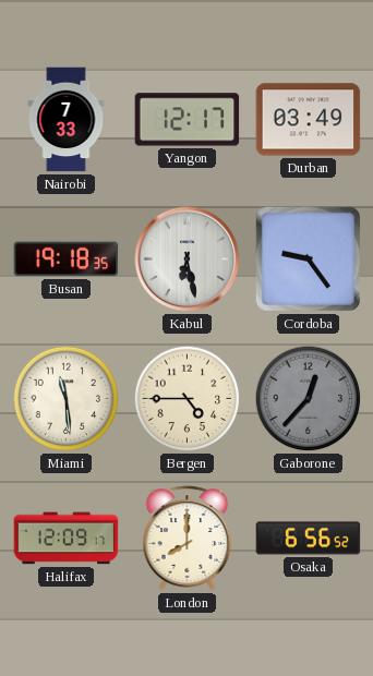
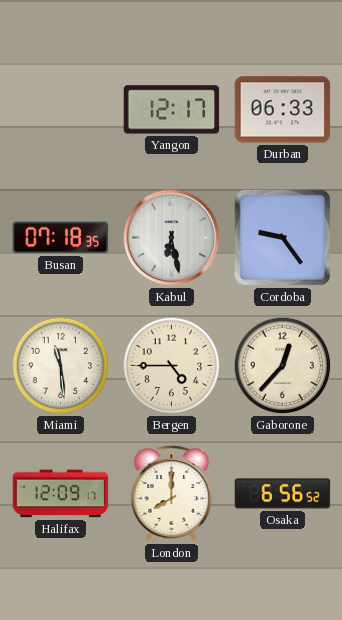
Nairobi: 7:33 -> none
Durban: 03:49 -> 06:33
Busan: 19:18 -> 07:18
Gaborone dial: grey -> cream
